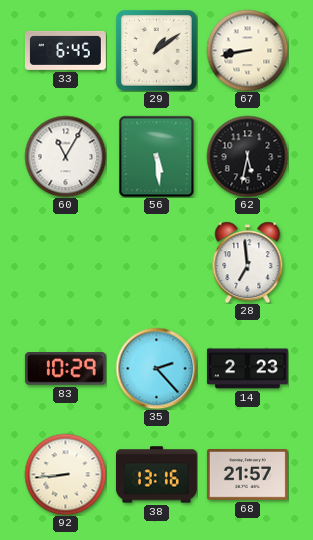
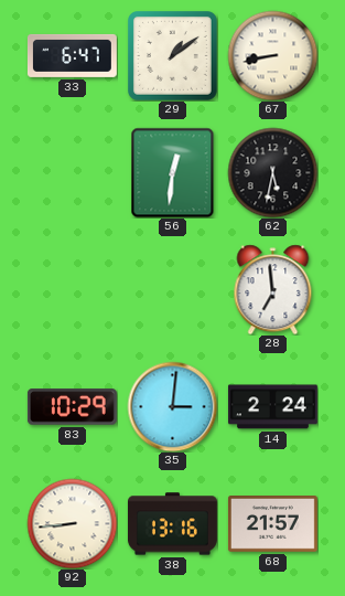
33: 6:45 -> 6:47
60: 11:05 -> none
56: 5:29 -> 12:31
35: 2:23 -> 3:01
14: 2:23 -> 2:24
